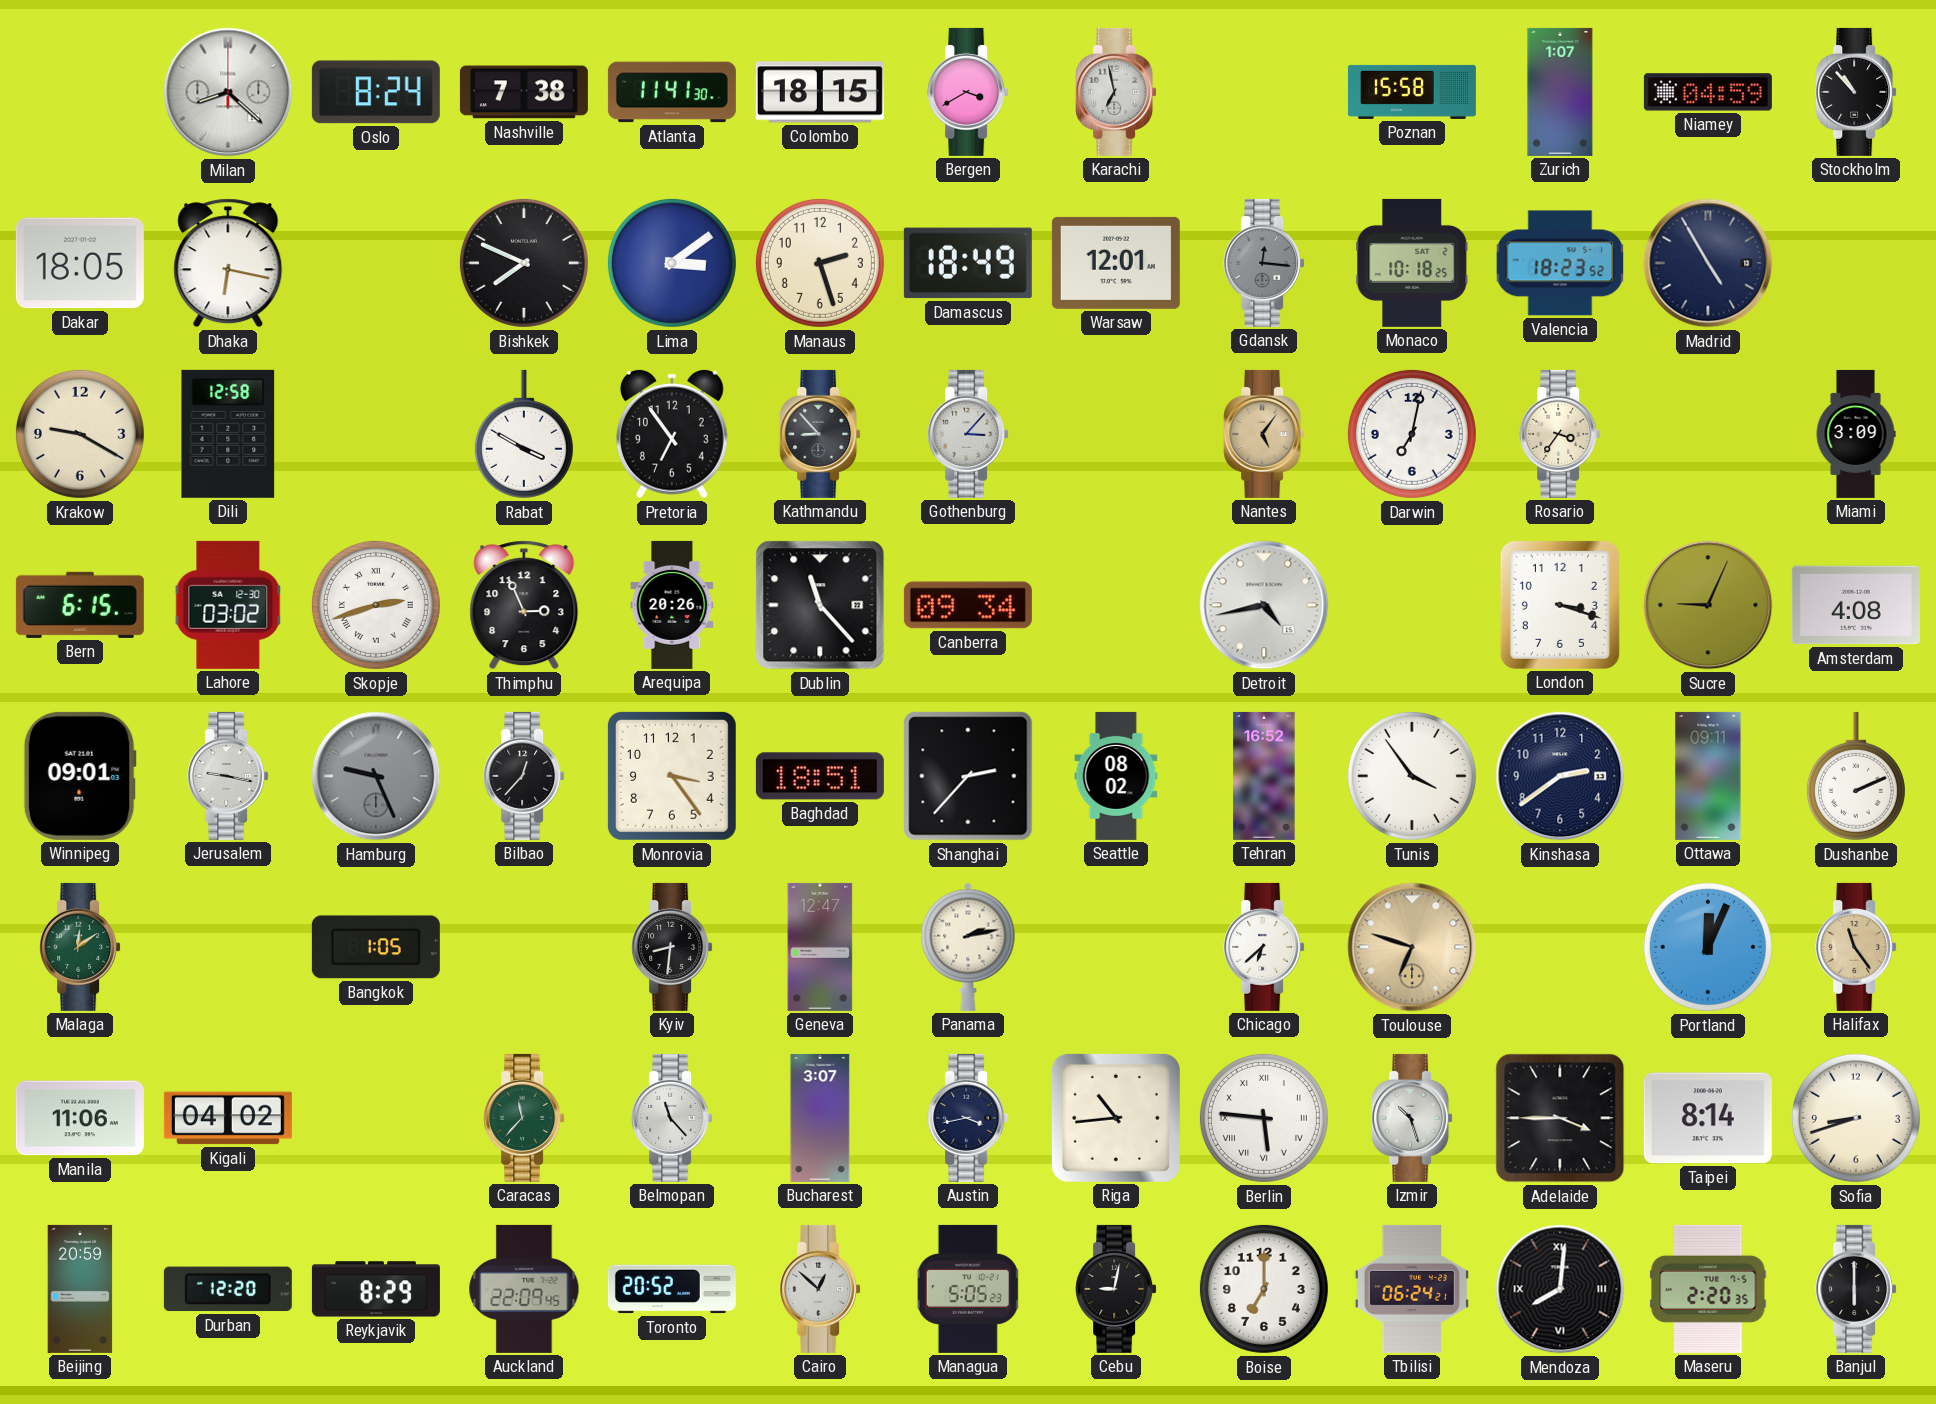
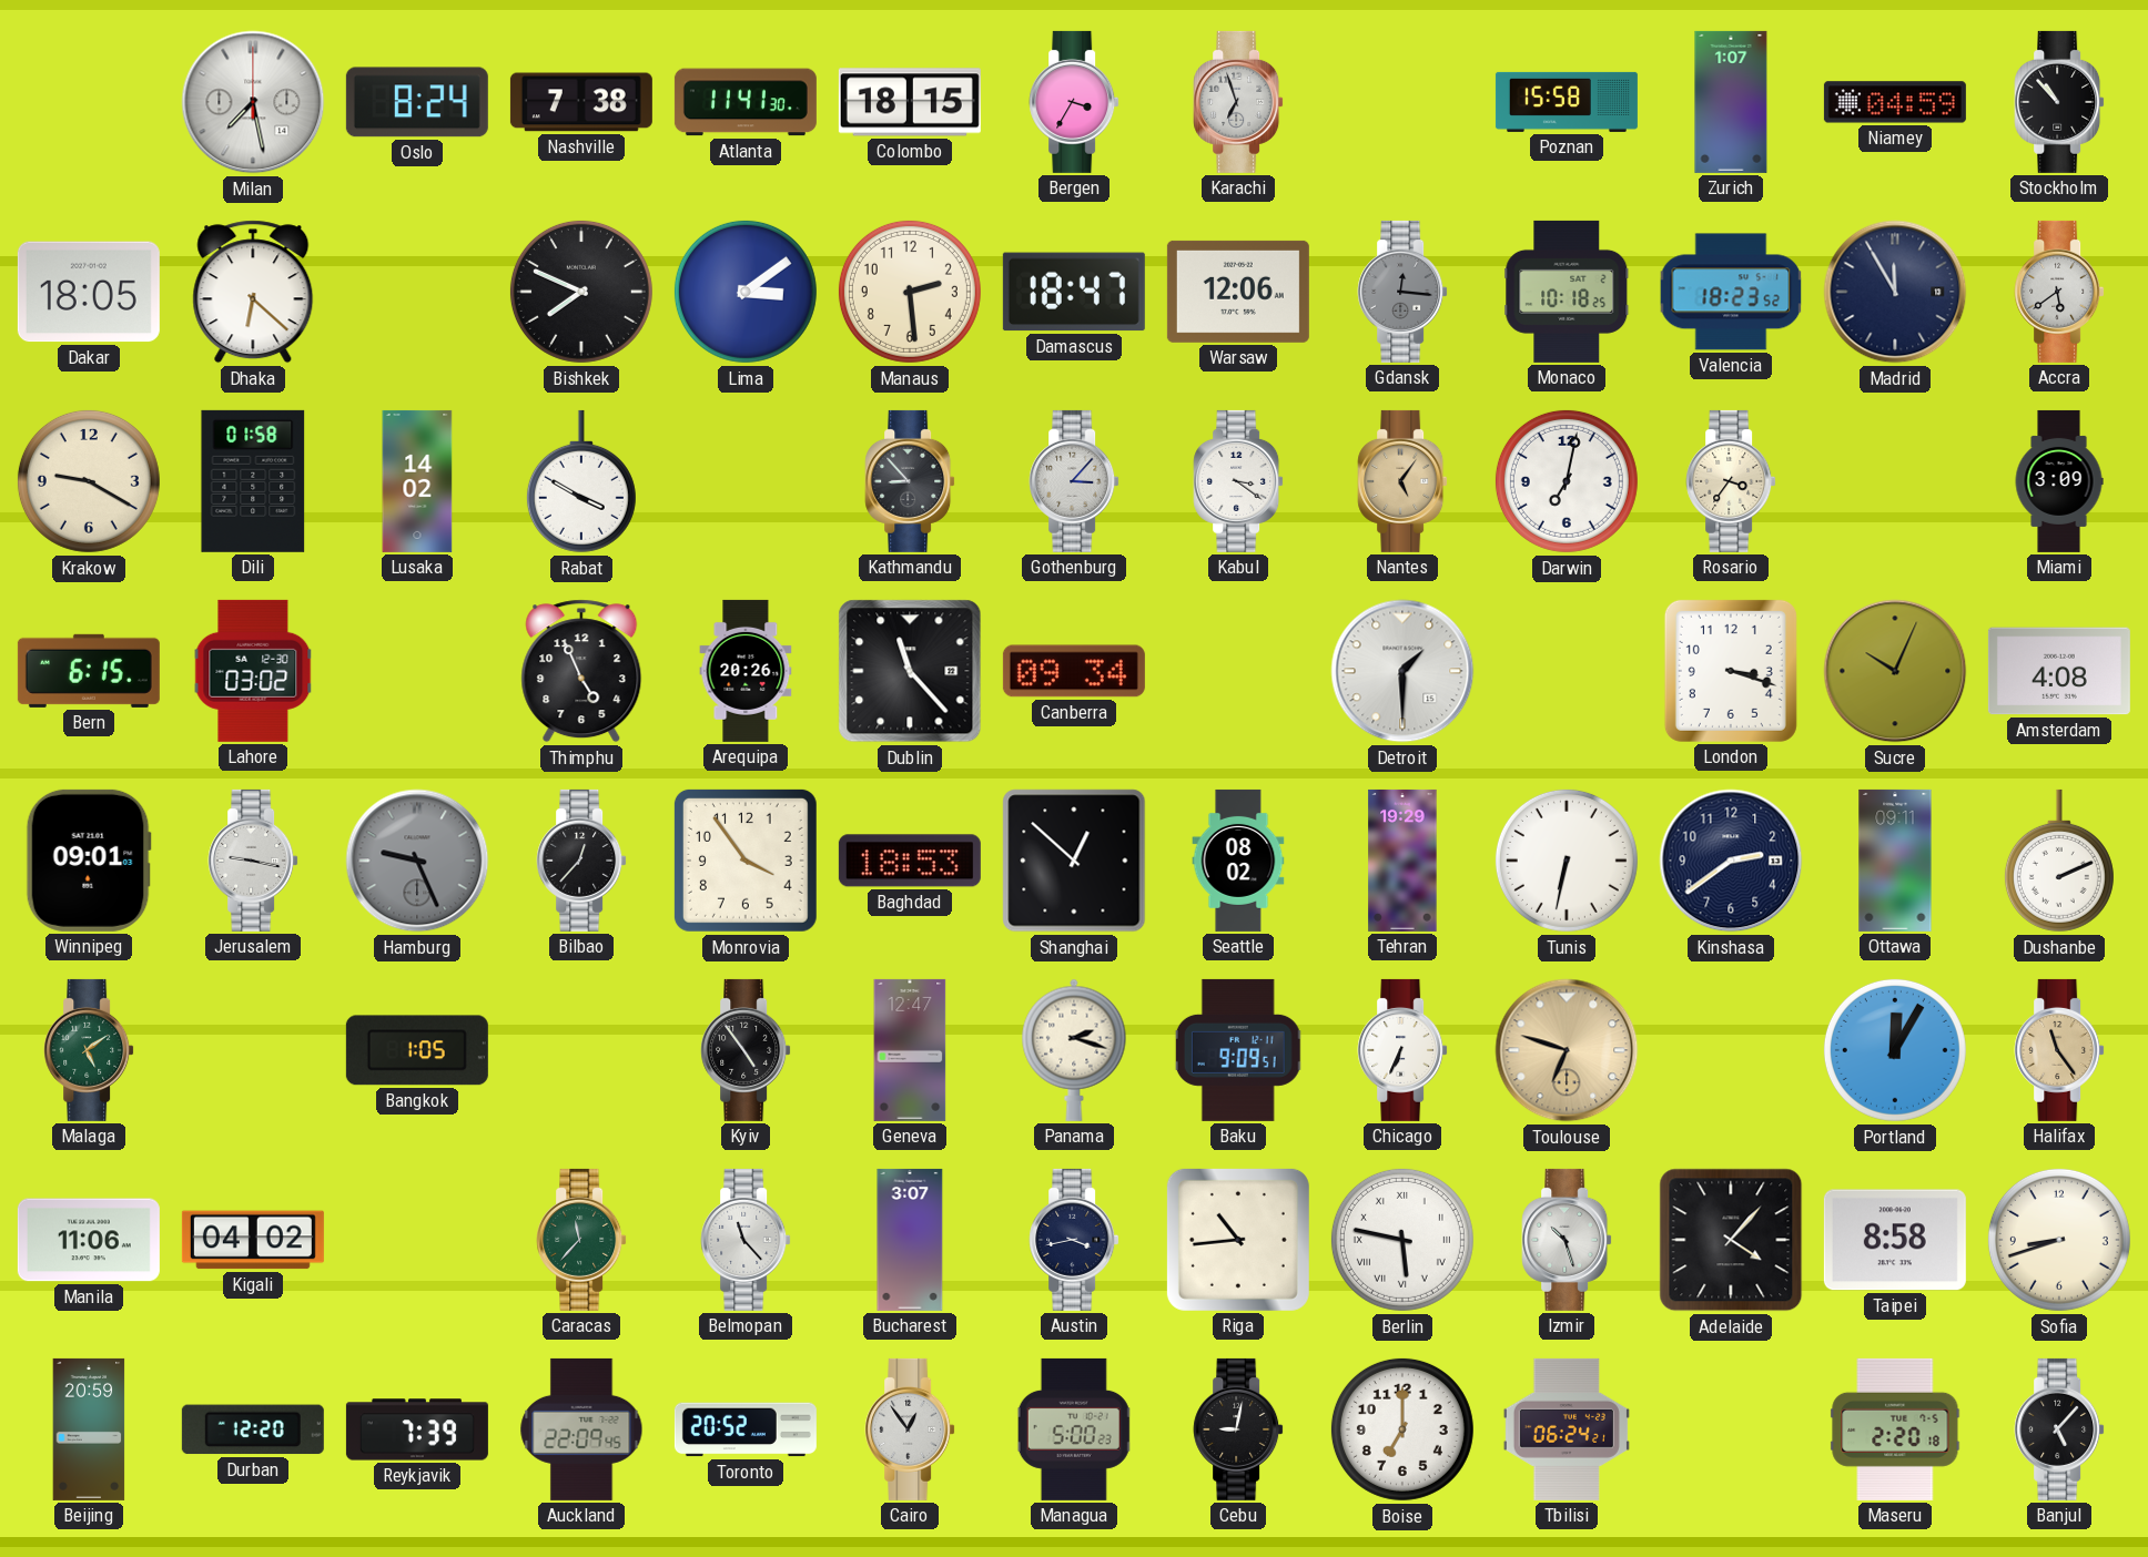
Milan: 8:22 -> 7:28
Bergen: 3:40 -> 3:35
Karachi: 6:58 -> 6:57
Dhaka: 6:17 -> 6:22
Manaus: 2:27 -> 2:29
Damascus: 18:49 -> 18:47
Warsaw: 12:01 -> 12:06
Madrid: 4:55 -> 11:55
Accra: none -> 5:39
Dili: 12:58 -> 01:58
Lusaka: none -> 14:02
Pretoria: 6:54 -> none
Kabul: none -> 3:21
Skopje: 2:42 -> none
Thimphu: 2:56 -> 4:56
Detroit: 4:43 -> 1:30
Sucre: 9:04 -> 10:04
Monrovia: 3:24 -> 3:54
Baghdad: 18:51 -> 18:53
Shanghai: 2:37 -> 12:52
Tehran: 16:52 -> 19:29
Tunis: 3:54 -> 6:32
Malaga: 12:09 -> 5:09
Kyiv: 8:31 -> 4:54
Panama: 2:13 -> 2:18
Baku: none -> 9:09
Chicago: 6:38 -> 6:34
Portland: 12:04 -> 12:05
Berlin: 5:46 -> 5:47
Adelaide: 3:45 -> 4:07
Taipei: 8:14 -> 8:58
Reykjavik: 8:29 -> 7:39
Cairo: 12:52 -> 12:54
Managua: 5:05 -> 5:00
Mendoza: 8:01 -> none
Maseru: 2:20:35 -> 2:20:18
Banjul: 6:00 -> 5:07
